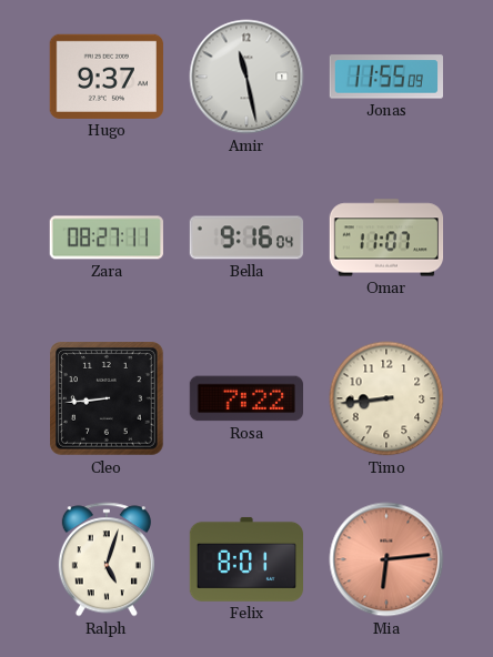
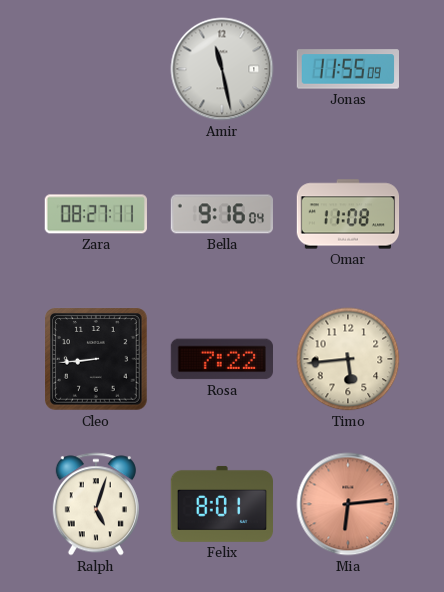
Hugo: 9:37 -> none
Omar: 11:07 -> 11:08
Timo: 8:44 -> 5:44
